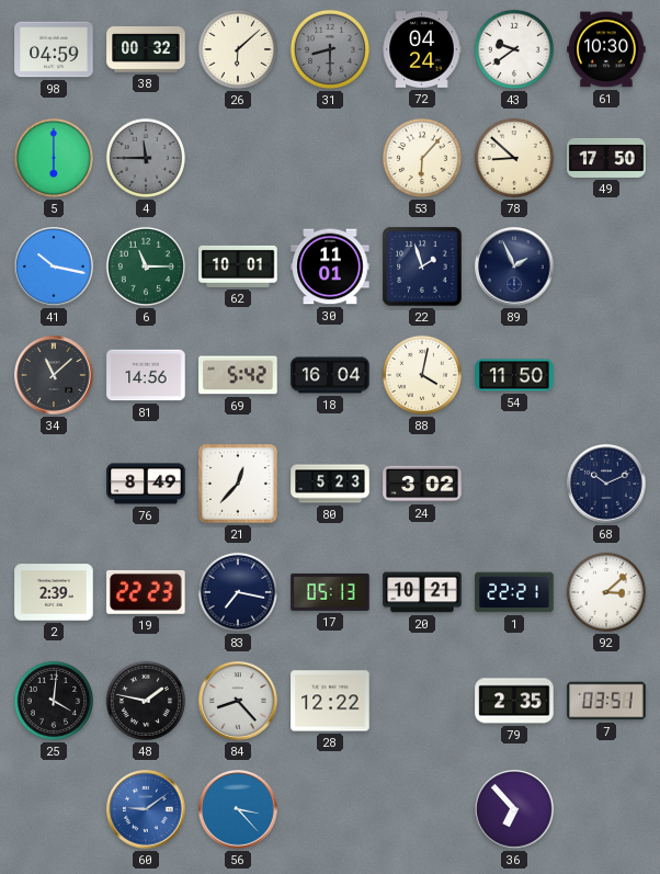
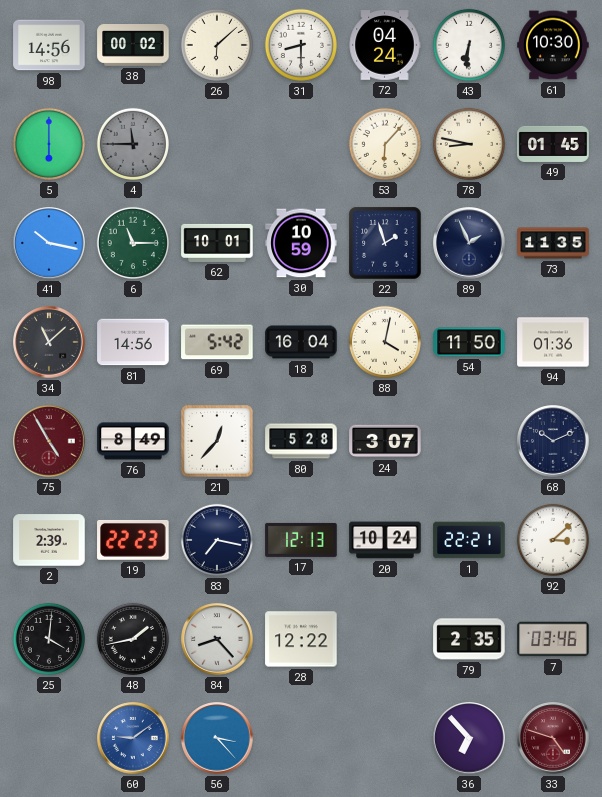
98: 04:59 -> 14:56
38: 00:32 -> 00:02
31 dial: grey -> white
43: 9:39 -> 6:31
78: 8:52 -> 8:47
49: 17:50 -> 01:45
30: 11:01 -> 10:59
73: none -> 11:35
94: none -> 01:36
75: none -> 4:55
80: 5:23 -> 5:28
24: 3:02 -> 3:07
17: 05:13 -> 12:13
20: 10:21 -> 10:24
48: 1:47 -> 1:43
7: 03:51 -> 03:46
33: none -> 4:48
